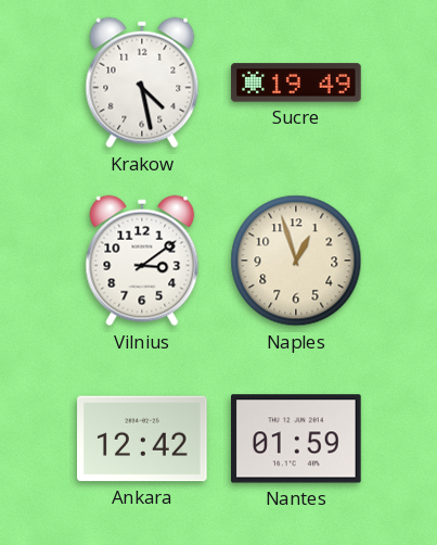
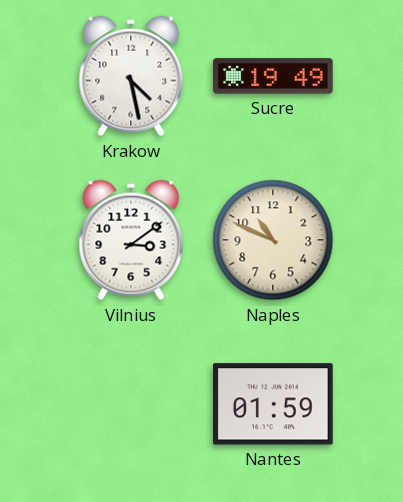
Naples: 12:57 -> 10:49
Ankara: 12:42 -> none
